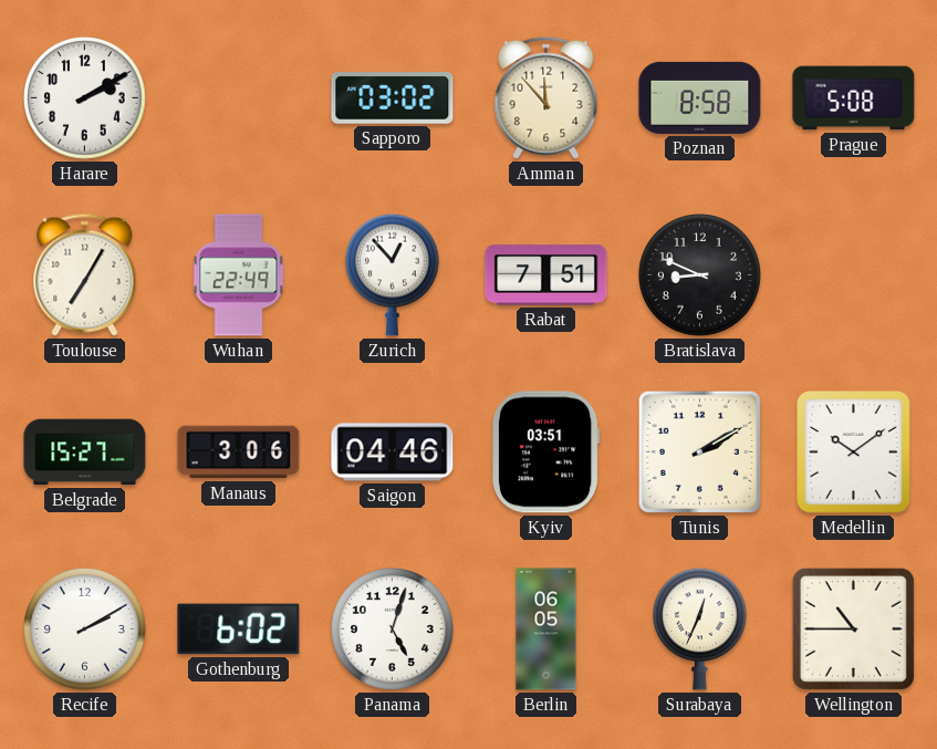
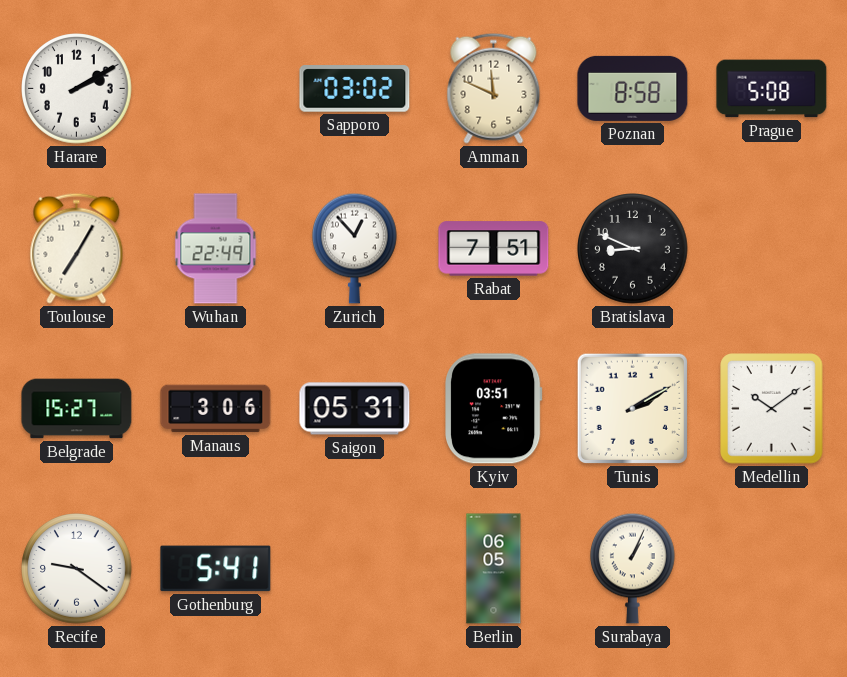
Amman: 11:53 -> 11:49
Saigon: 04:46 -> 05:31
Recife: 2:10 -> 9:21
Gothenburg: 6:02 -> 5:41
Panama: 5:03 -> none
Surabaya: 12:34 -> 1:04
Wellington: 10:45 -> none
